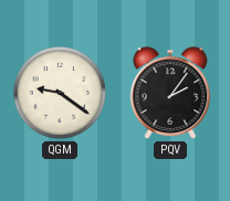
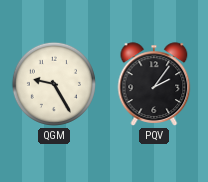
QGM: 9:21 -> 9:25
